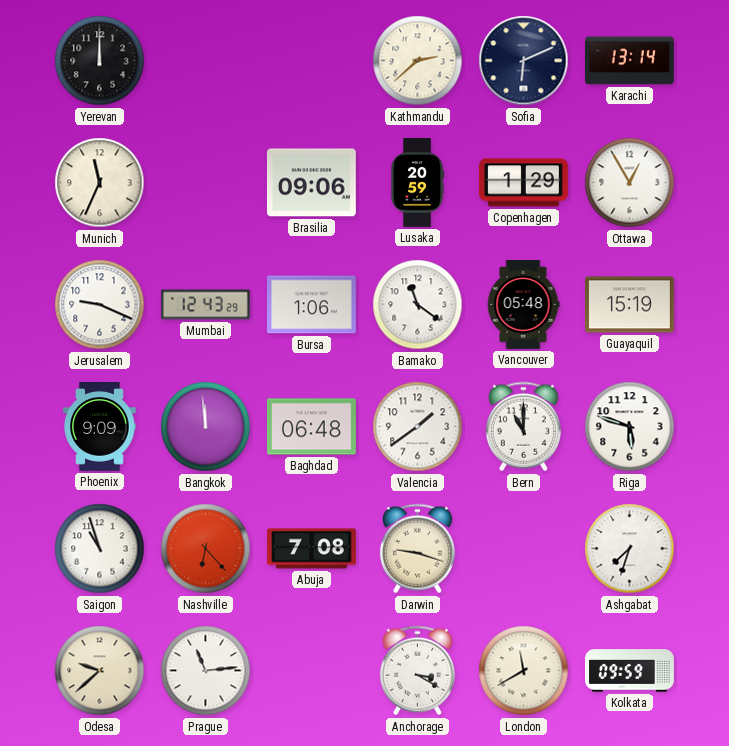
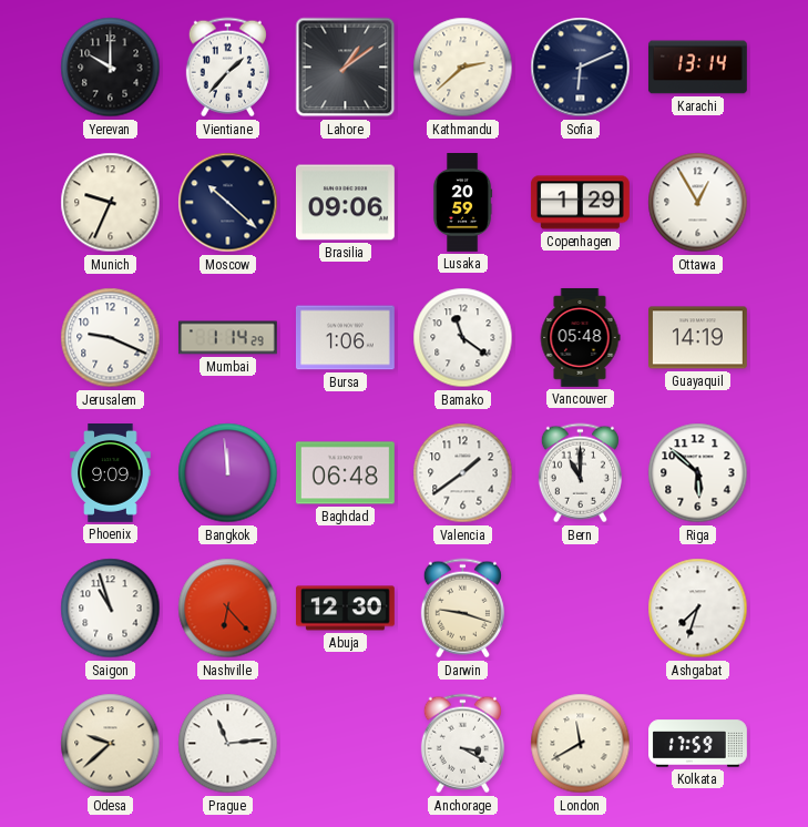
Yerevan: 12:00 -> 10:00
Vientiane: none -> 1:37
Lahore: none -> 1:09
Munich: 11:34 -> 9:34
Moscow: none -> 10:22
Mumbai: 12:43 -> 1:14
Guayaquil: 15:19 -> 14:19
Riga: 5:48 -> 5:52
Abuja: 7:08 -> 12:30
Kolkata: 09:59 -> 17:59
